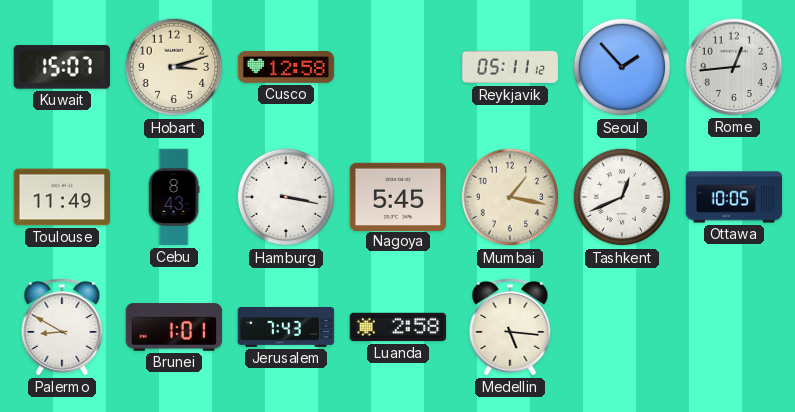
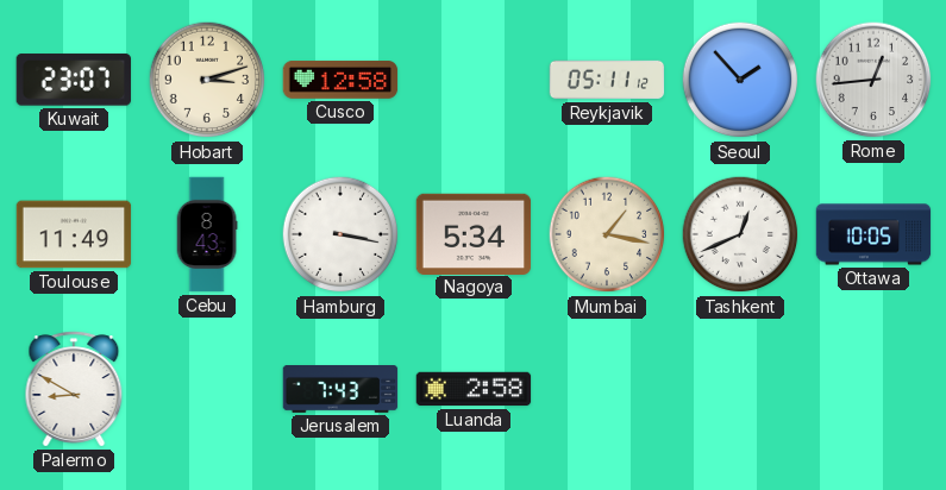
Kuwait: 15:07 -> 23:07
Nagoya: 5:45 -> 5:34
Brunei: 1:01 -> none
Medellin: 5:16 -> none
